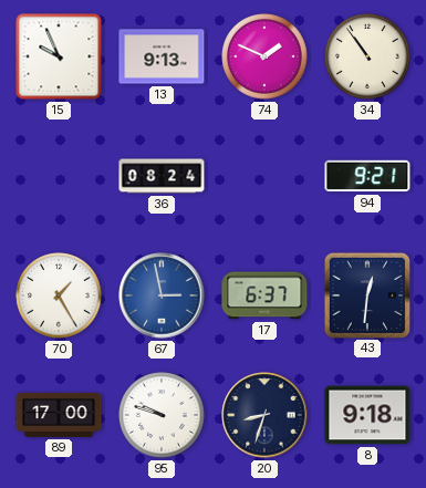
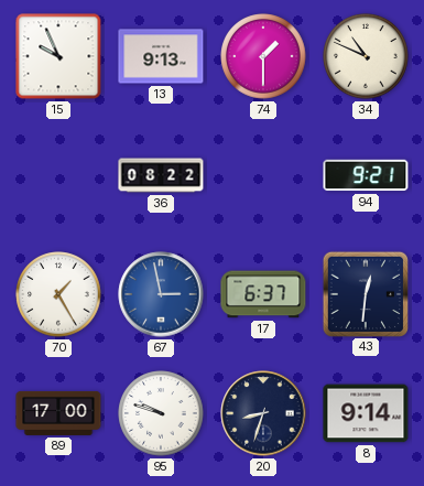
74: 1:49 -> 1:30
34: 10:54 -> 10:49
36: 08:24 -> 08:22
8: 9:18 -> 9:14
